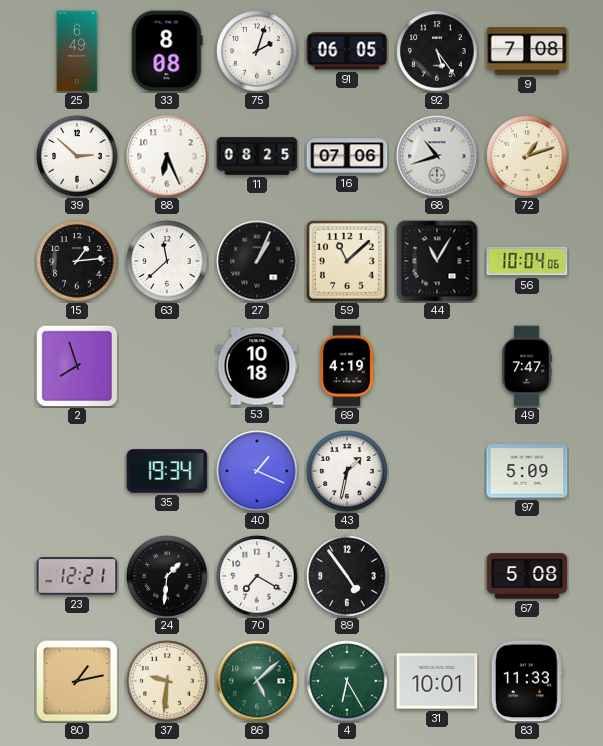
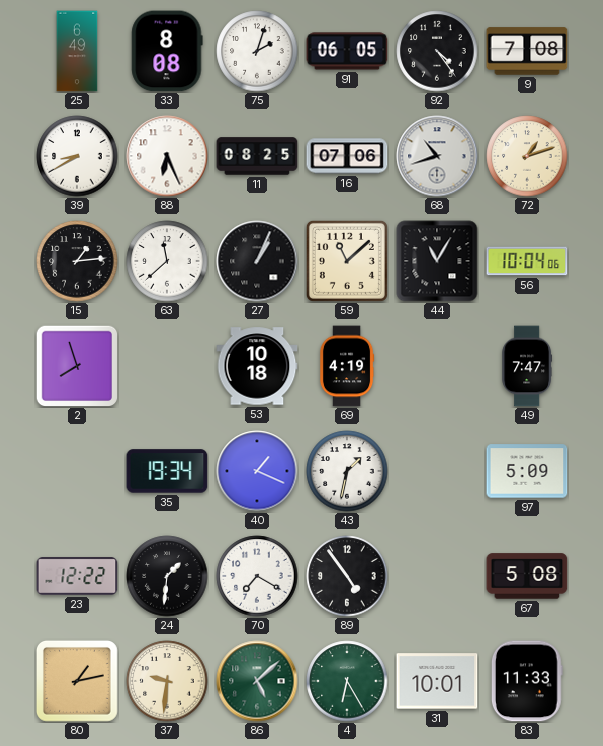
92: 5:24 -> 4:24
39: 2:52 -> 8:40
23: 12:21 -> 12:22
